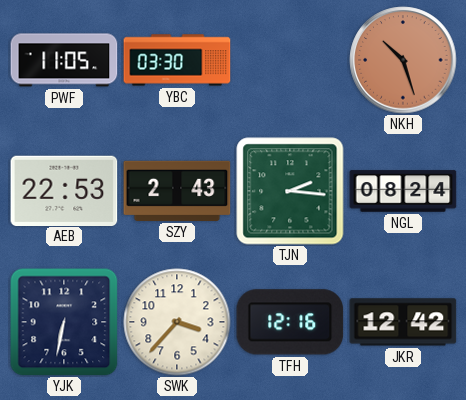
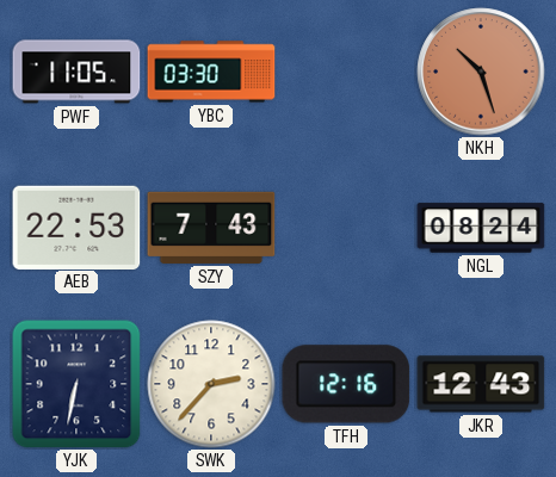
SZY: 2:43 -> 7:43
TJN: 2:16 -> none
SWK: 3:37 -> 2:37
JKR: 12:42 -> 12:43
